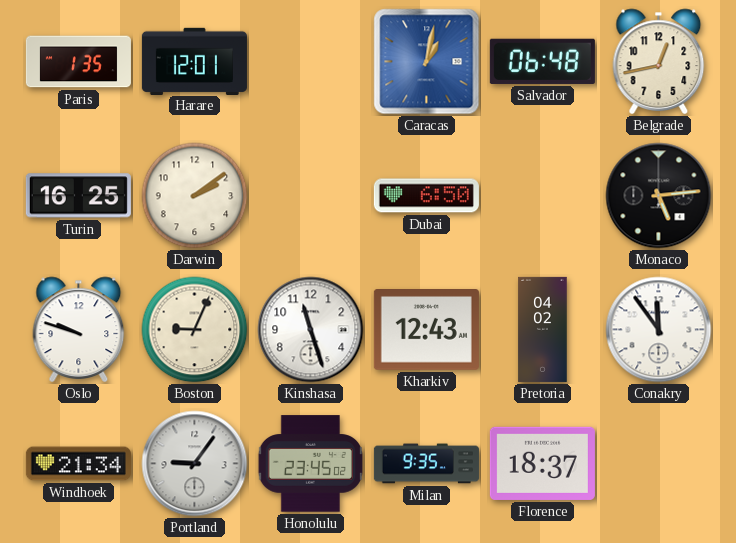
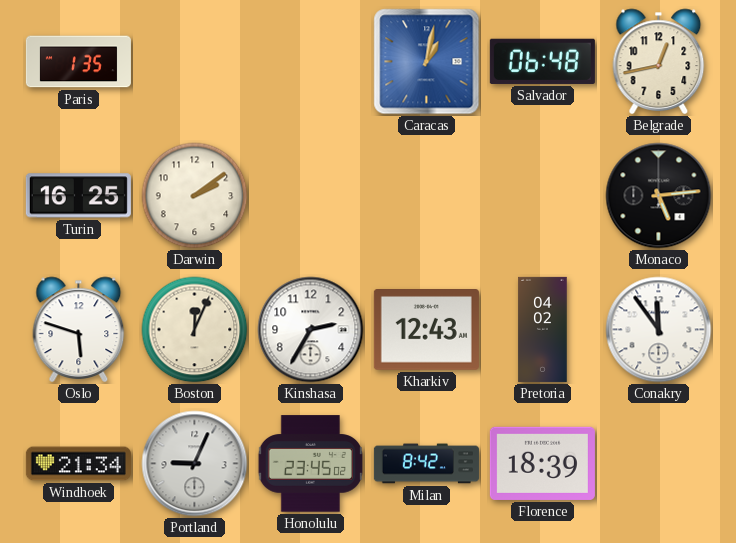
Harare: 12:01 -> none
Dubai: 6:50 -> none
Oslo: 9:48 -> 5:48
Boston: 9:04 -> 12:04
Kinshasa: 11:27 -> 2:35
Portland: 9:06 -> 9:04
Milan: 9:35 -> 8:42
Florence: 18:37 -> 18:39
